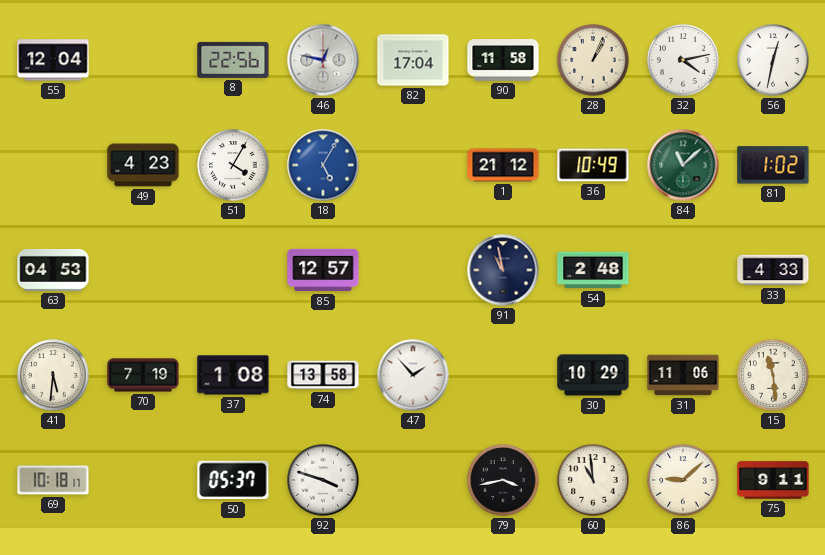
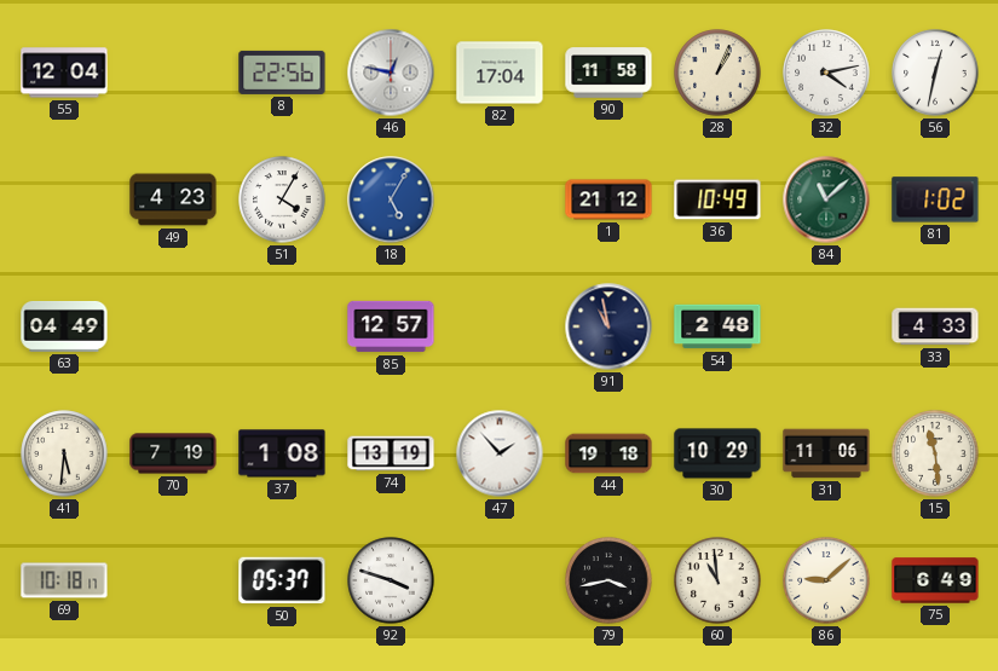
63: 04:53 -> 04:49
74: 13:58 -> 13:19
44: none -> 19:18
75: 9:11 -> 6:49
